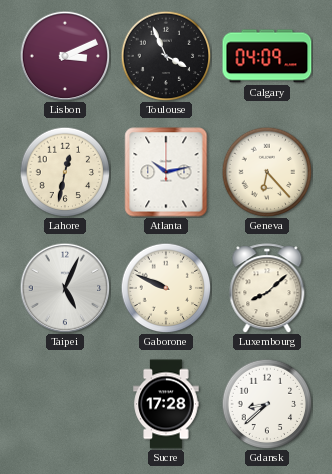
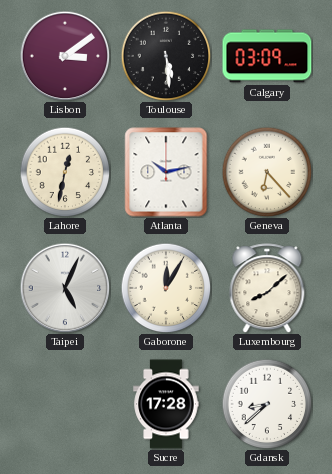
Lisbon: 3:11 -> 3:09
Toulouse: 3:56 -> 5:29
Calgary: 04:09 -> 03:09
Gaborone: 9:49 -> 12:05
